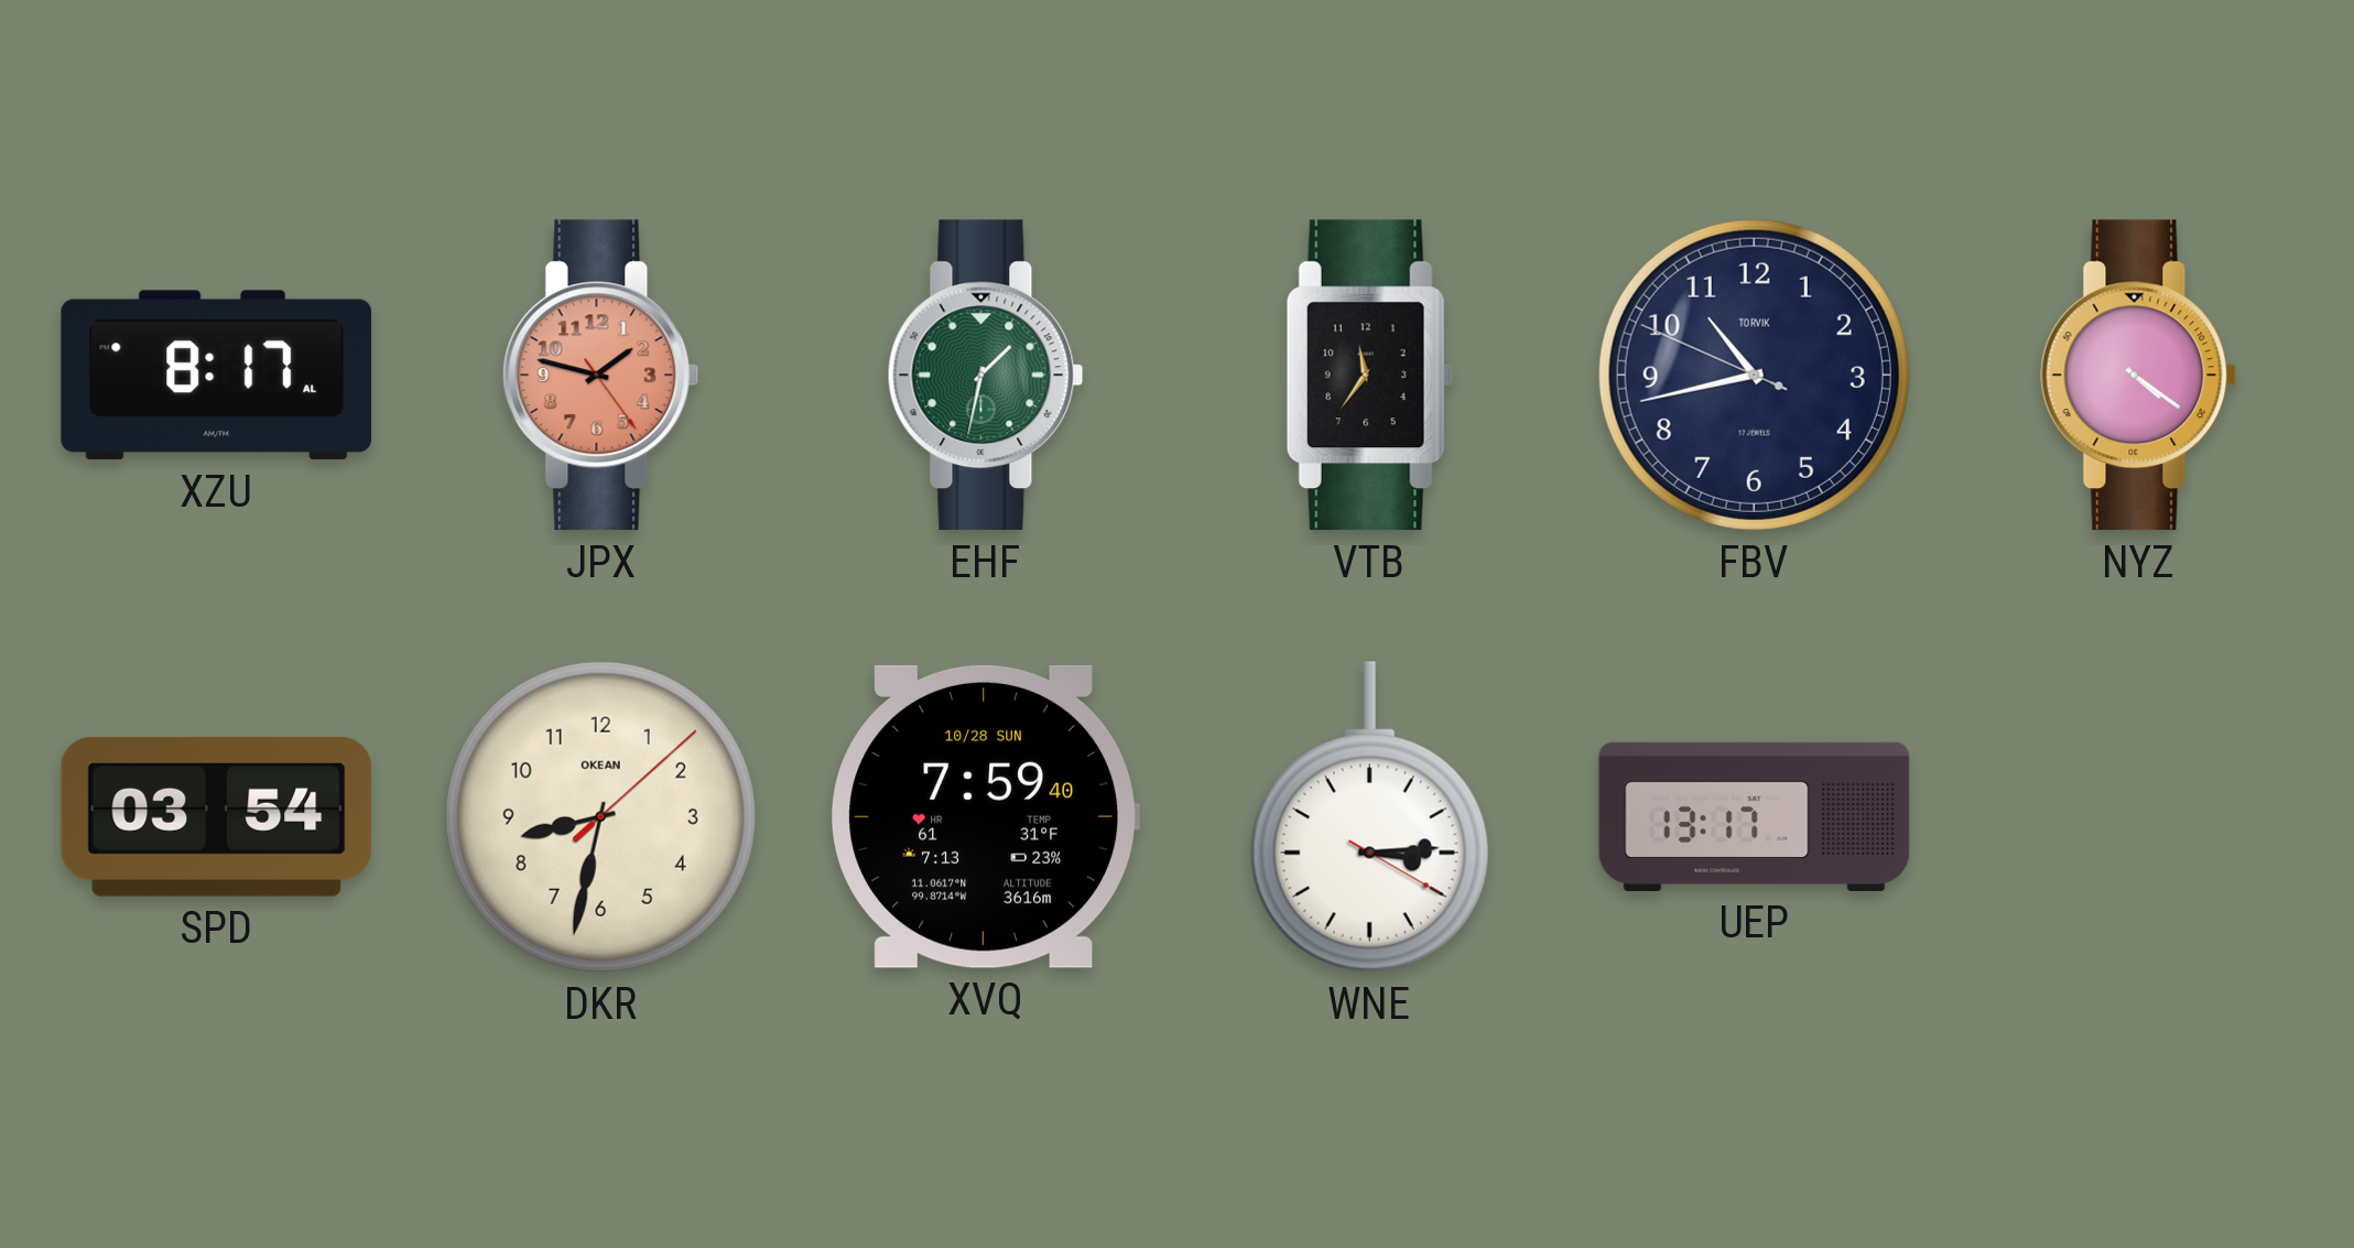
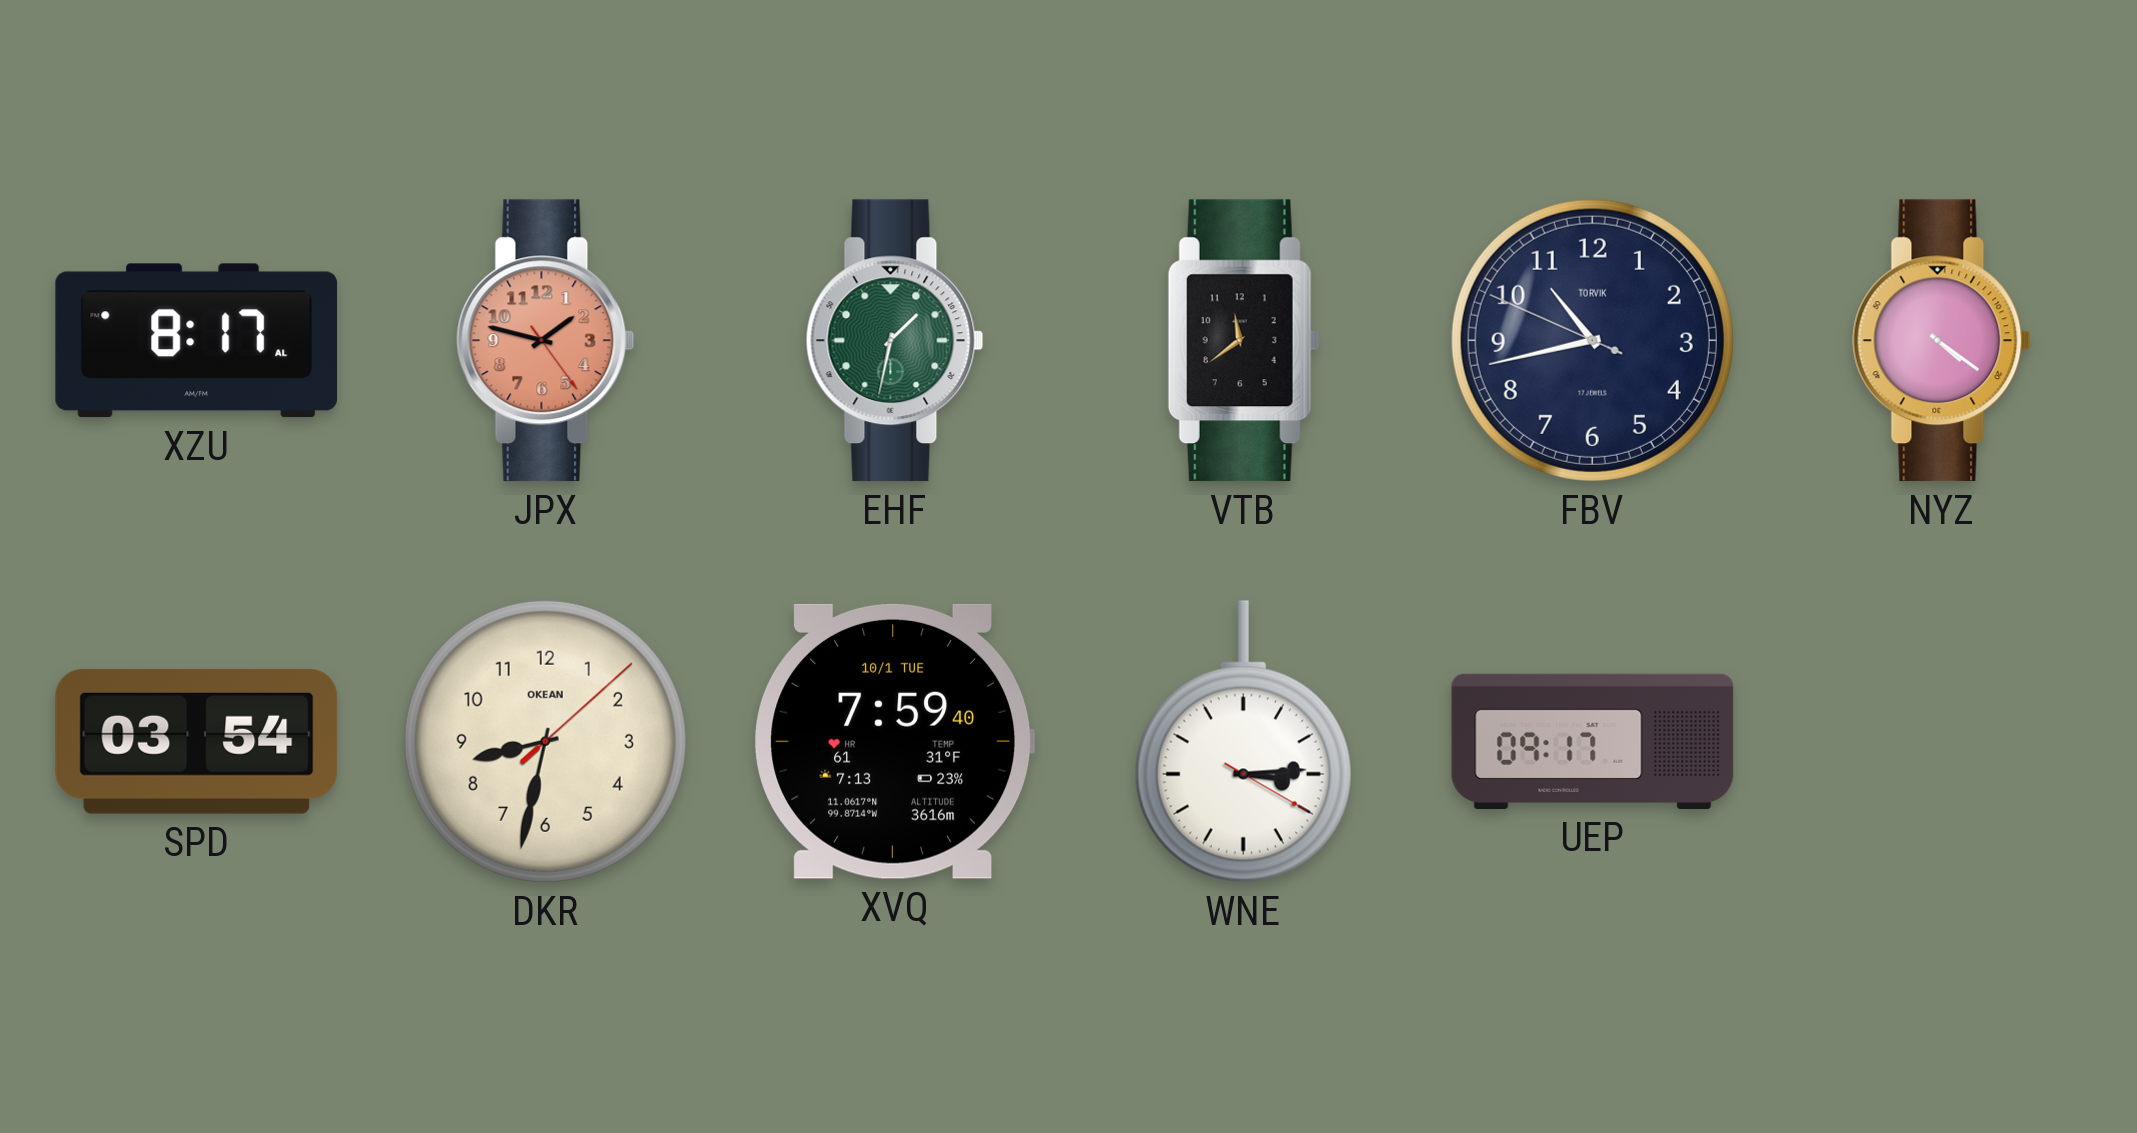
VTB: 11:36 -> 11:39
XVQ date: 10/28 SUN -> 10/1 TUE
UEP: 13:17 -> 09:17
